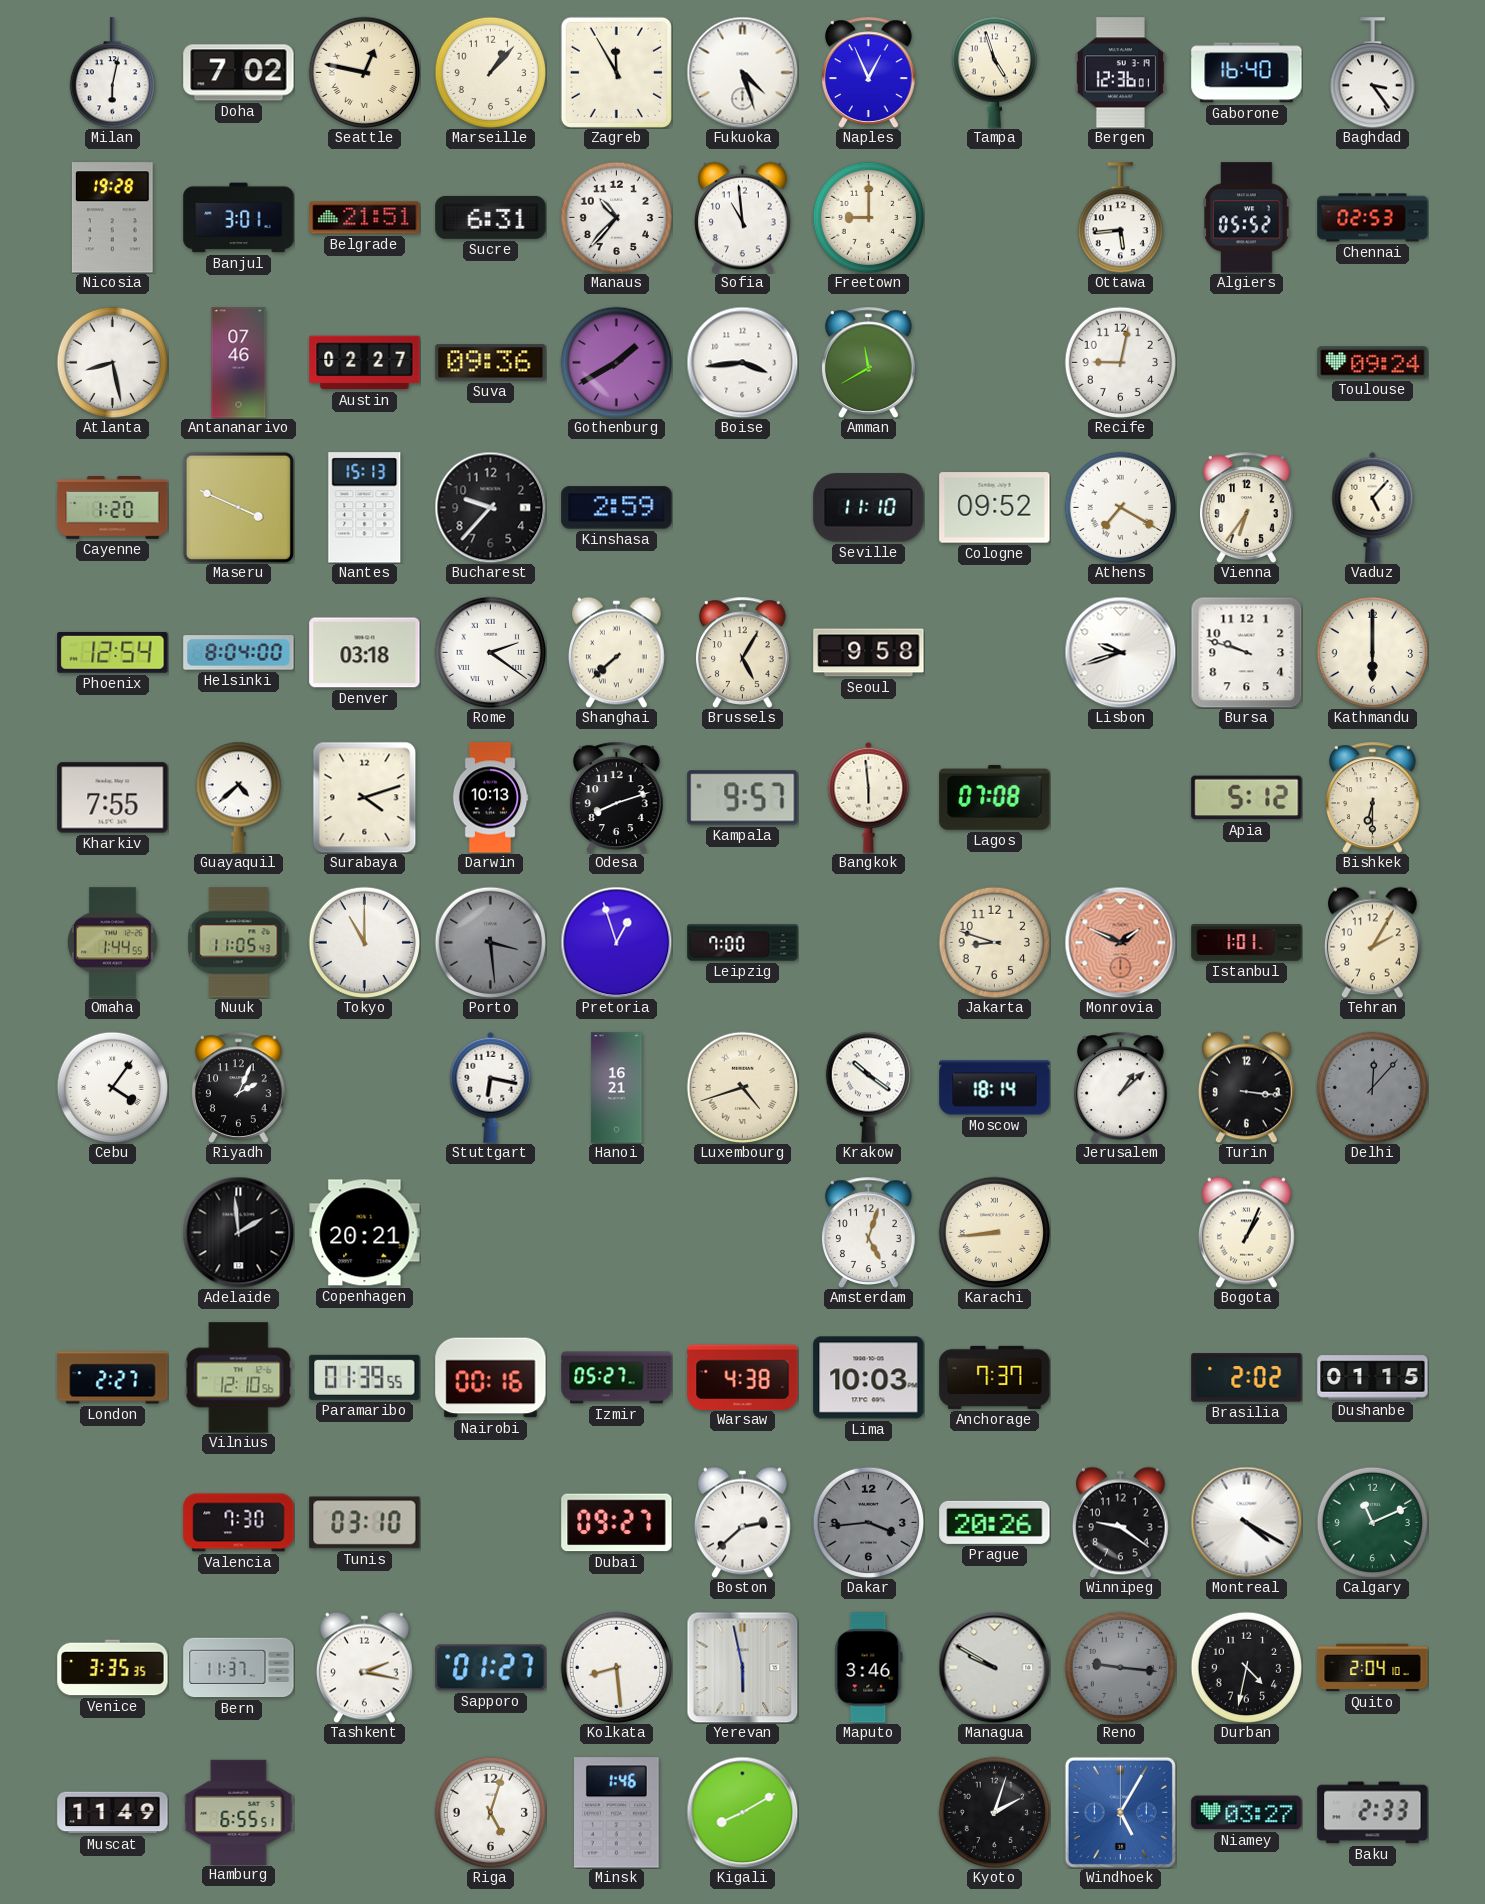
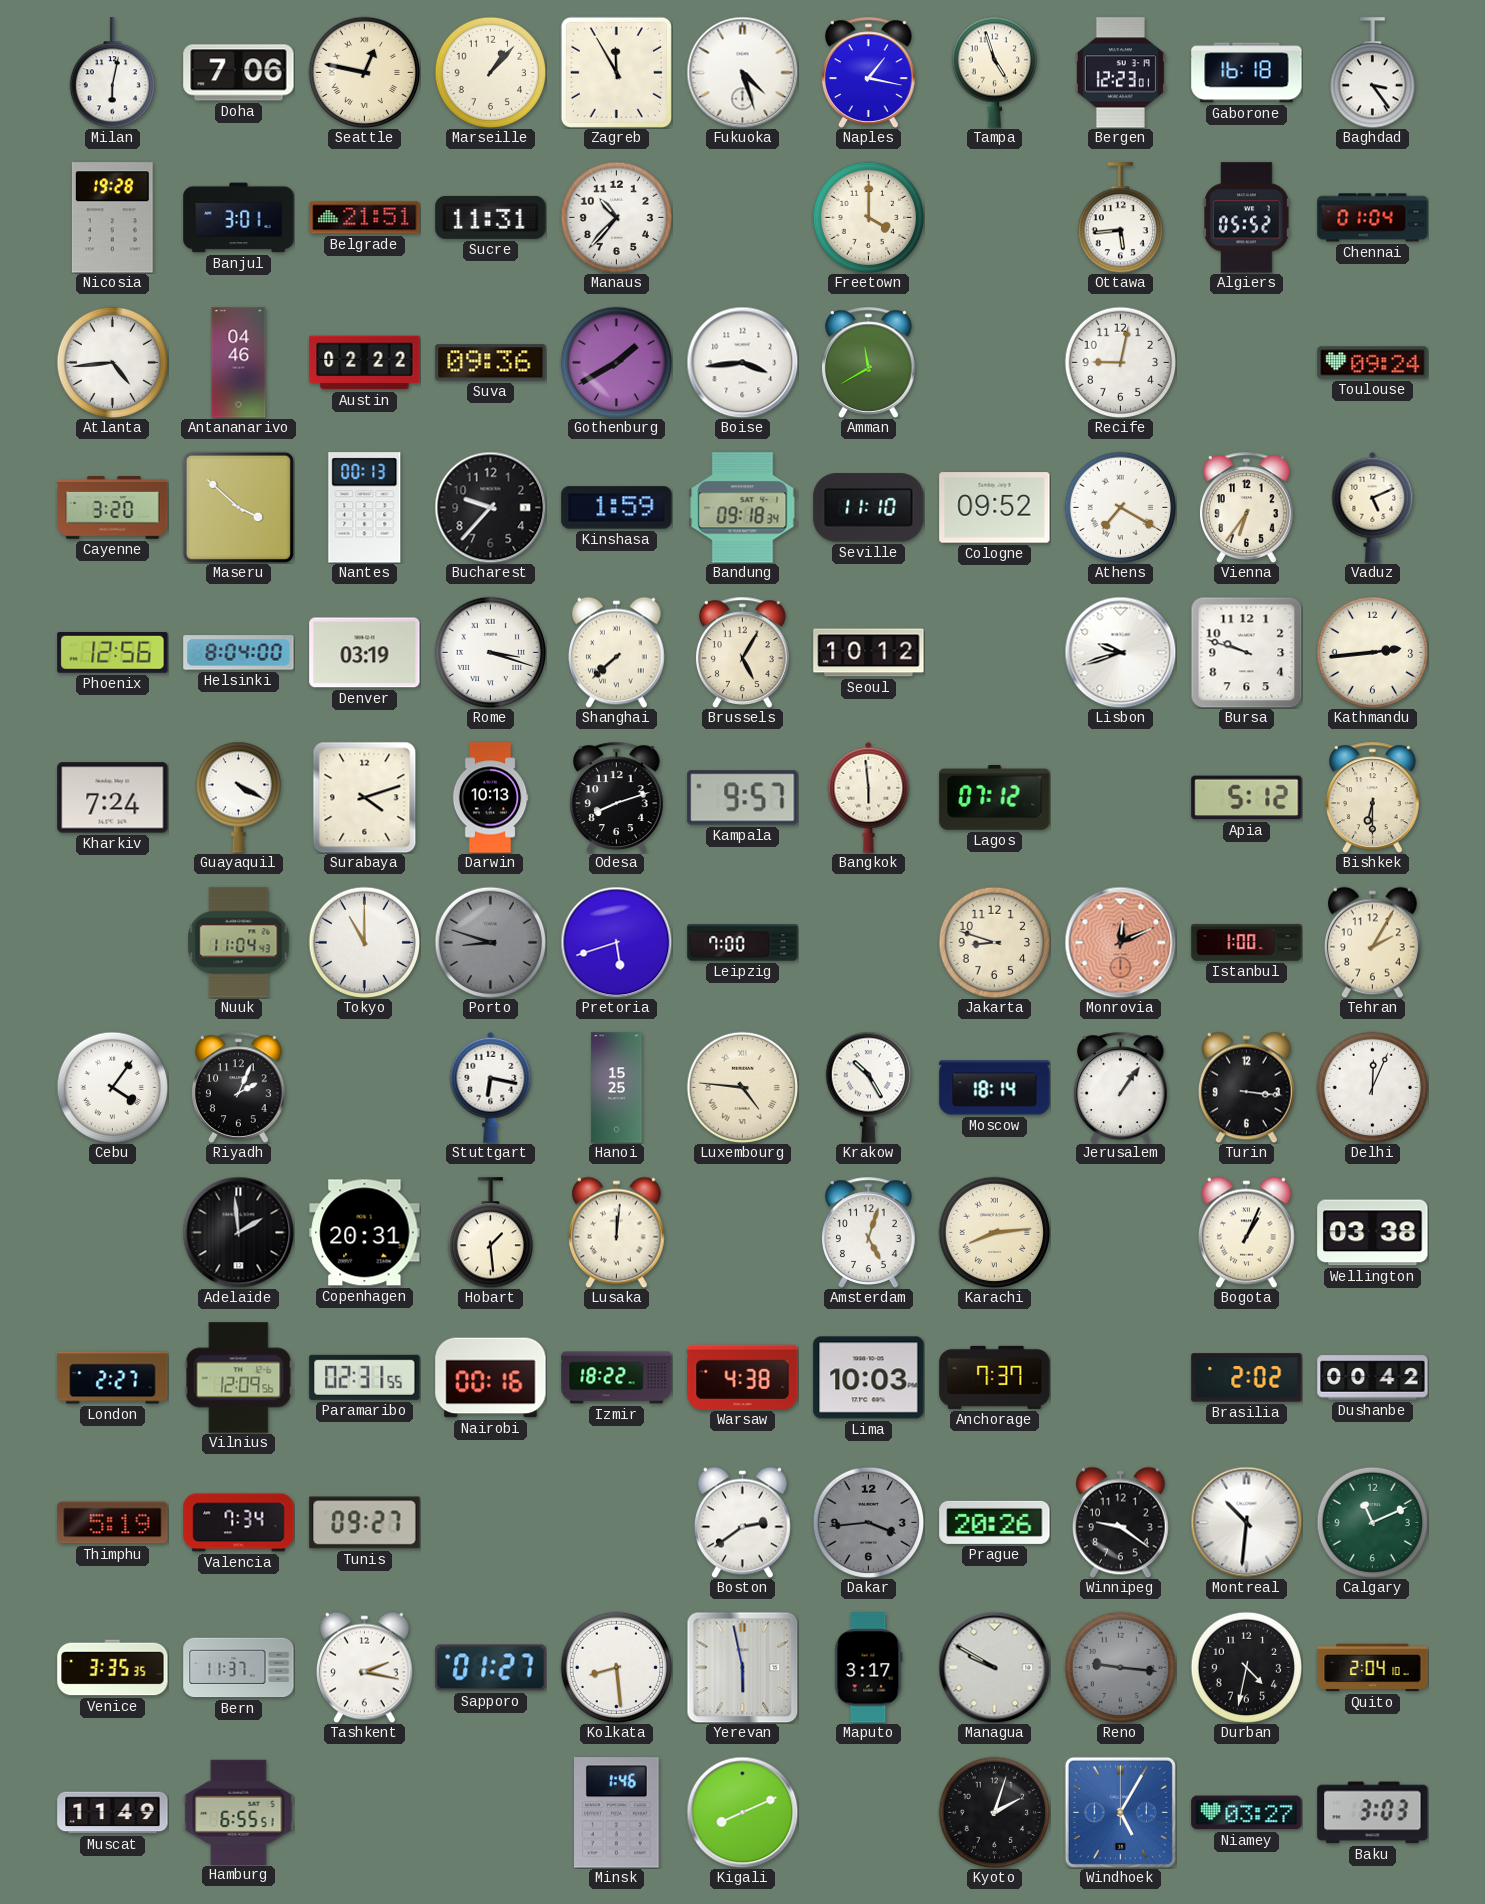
Doha: 7:02 -> 7:06
Naples: 12:56 -> 1:17
Bergen: 12:36 -> 12:23
Gaborone: 16:40 -> 16:18
Sucre: 6:31 -> 11:31
Sofia: 10:59 -> none
Freetown: 9:00 -> 4:00
Chennai: 02:53 -> 01:04
Atlanta: 8:28 -> 4:44
Antananarivo: 07:46 -> 04:46
Austin: 02:27 -> 02:22
Cayenne: 1:20 -> 3:20
Maseru: 3:49 -> 3:52
Nantes: 15:13 -> 00:13
Kinshasa: 2:59 -> 1:59
Bandung: none -> 09:18
Vaduz: 5:07 -> 5:11
Phoenix: 12:54 -> 12:56
Denver: 03:18 -> 03:19
Rome: 2:21 -> 3:18
Seoul: 9:58 -> 10:12
Kathmandu: 6:00 -> 2:44
Kharkiv: 7:55 -> 7:24
Guayaquil: 4:38 -> 4:20
Lagos: 07:08 -> 07:12
Omaha: 1:44 -> none
Nuuk: 11:05 -> 11:04
Porto: 3:29 -> 8:48
Pretoria: 12:57 -> 5:42
Monrovia: 1:49 -> 12:11
Istanbul: 1:01 -> 1:00
Hanoi: 16:21 -> 15:25
Luxembourg: 4:42 -> 4:46
Krakow: 10:21 -> 10:25
Jerusalem: 1:08 -> 1:06
Delhi: 12:07 -> 12:04
Delhi dial: grey -> white
Copenhagen: 20:21 -> 20:31
Hobart: none -> 1:29
Lusaka: none -> 12:01
Karachi: 8:44 -> 8:14
Wellington: none -> 03:38
Vilnius: 12:10 -> 12:09
Paramaribo: 01:39 -> 02:31
Izmir: 05:27 -> 18:22
Dushanbe: 01:15 -> 00:42
Thimphu: none -> 5:19
Valencia: 7:30 -> 7:34
Tunis: 03:10 -> 09:27
Dubai: 09:27 -> none
Boston: 2:38 -> 2:39
Montreal: 4:20 -> 10:31
Maputo: 3:46 -> 3:17
Riga: 5:03 -> none
Kigali: 8:10 -> 8:11
Baku: 2:33 -> 3:03
